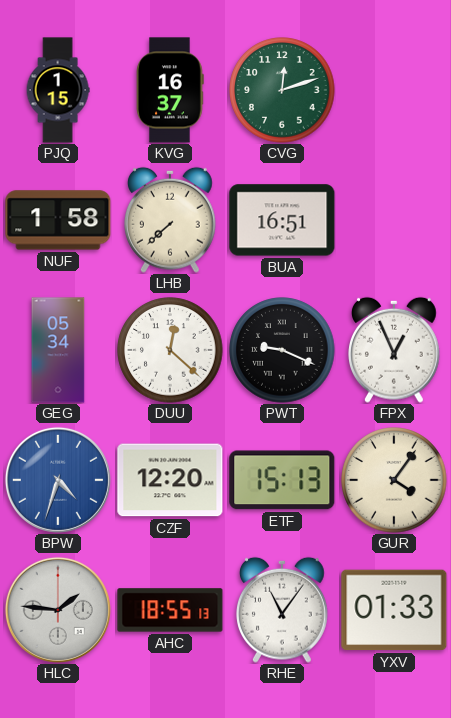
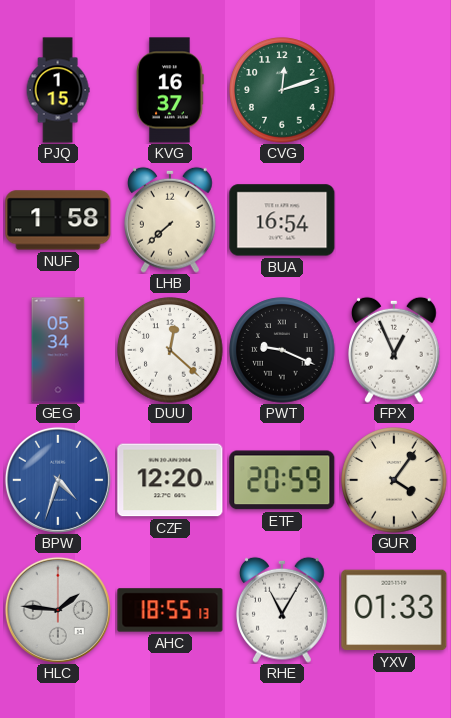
BUA: 16:51 -> 16:54
ETF: 15:13 -> 20:59
RHE: 11:06 -> 11:05
